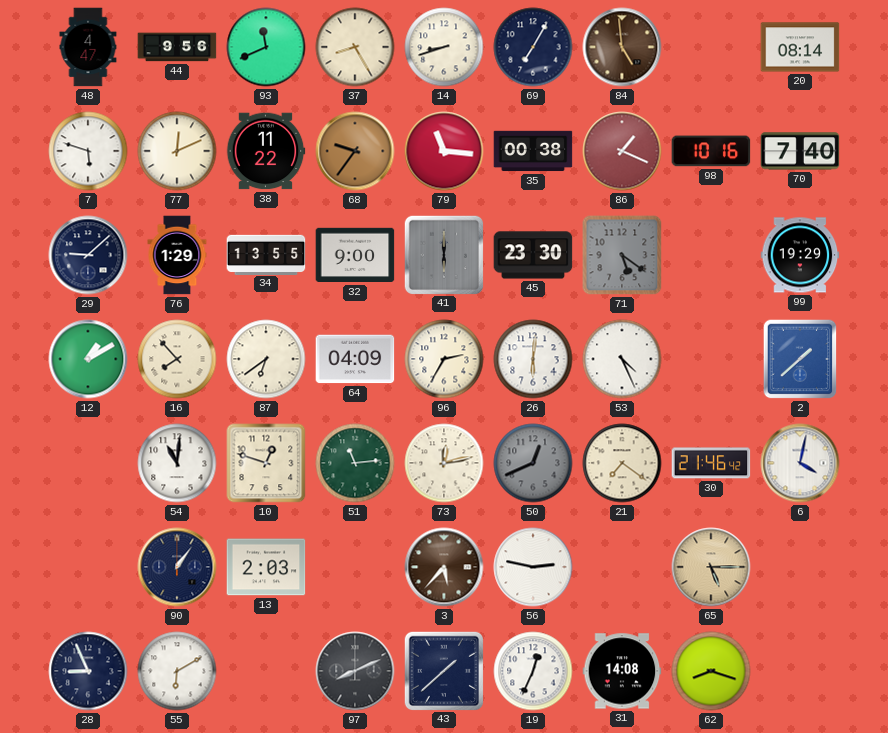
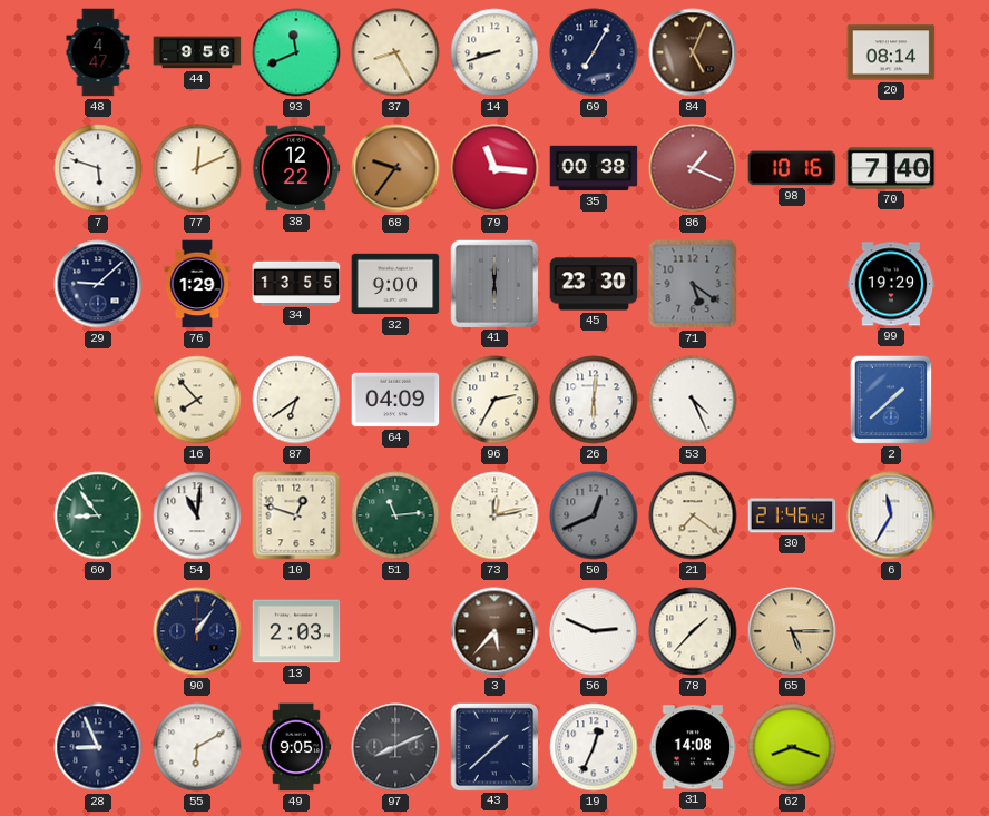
84: 4:59 -> 5:04
38: 11:22 -> 12:22
12: 1:10 -> none
60: none -> 8:54
6: 4:02 -> 11:35
56: 2:47 -> 2:49
78: none -> 1:37
49: none -> 9:05
